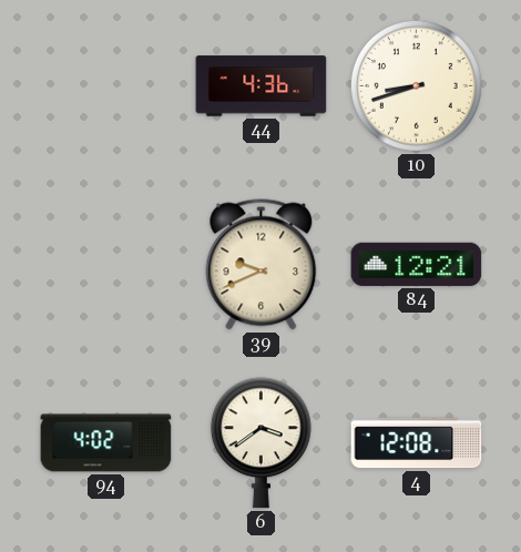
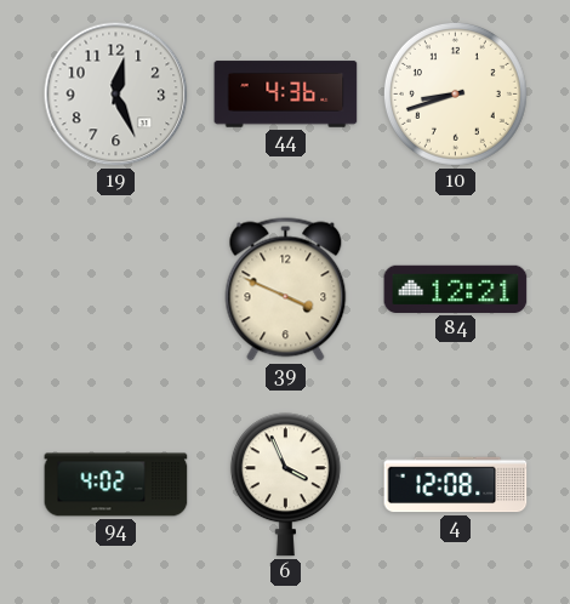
19: none -> 12:26
39: 9:41 -> 3:49
6: 3:39 -> 3:56
